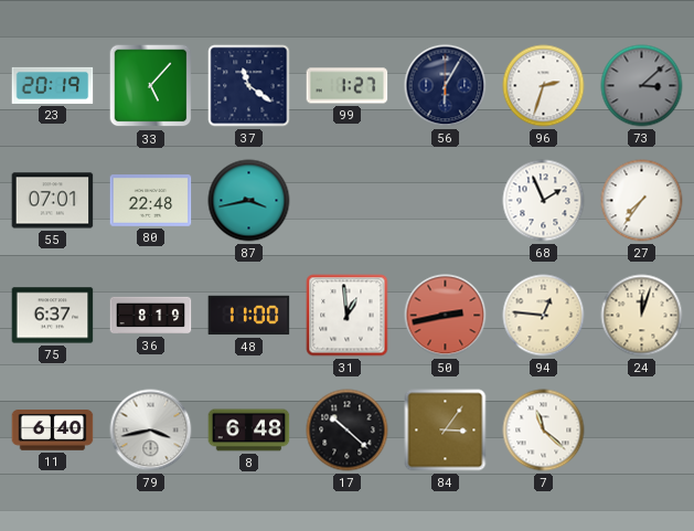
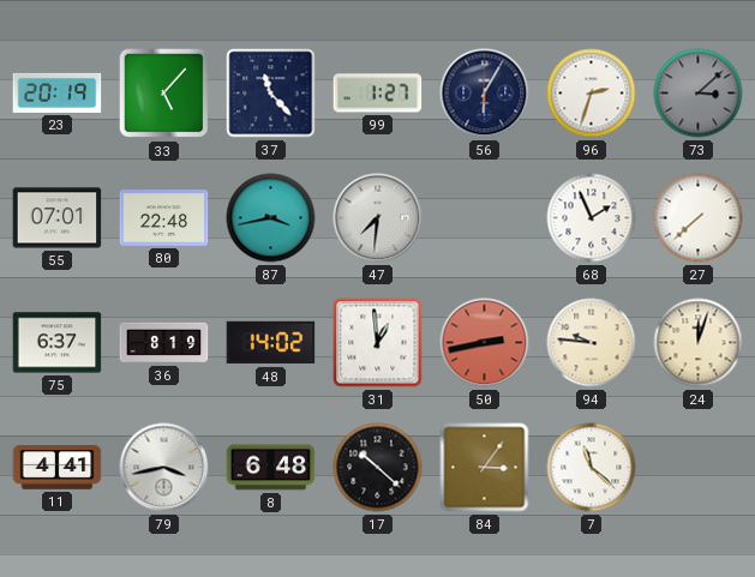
37: 11:21 -> 11:23
47: none -> 7:31
27: 7:36 -> 7:38
48: 11:00 -> 14:02
94: 12:46 -> 9:46
11: 6:40 -> 4:41
